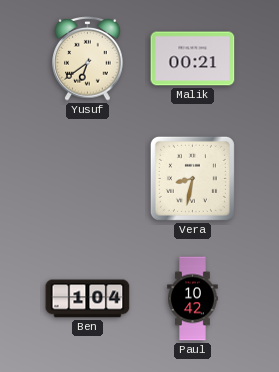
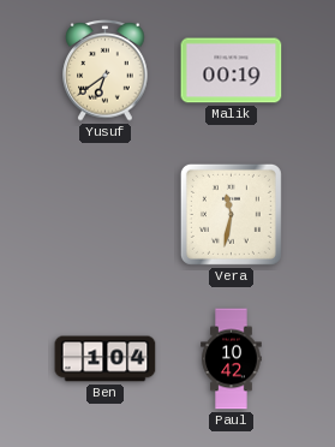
Malik: 00:21 -> 00:19
Vera: 8:32 -> 11:32
